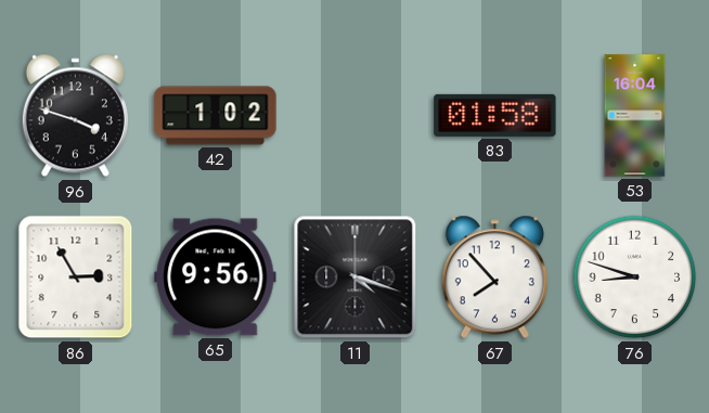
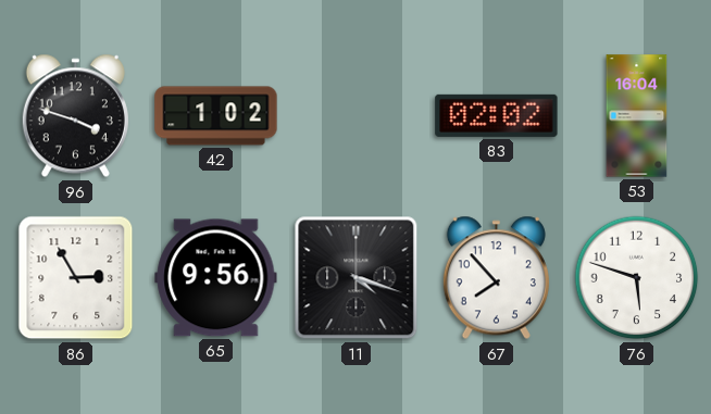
83: 01:58 -> 02:02
76: 8:48 -> 5:48
